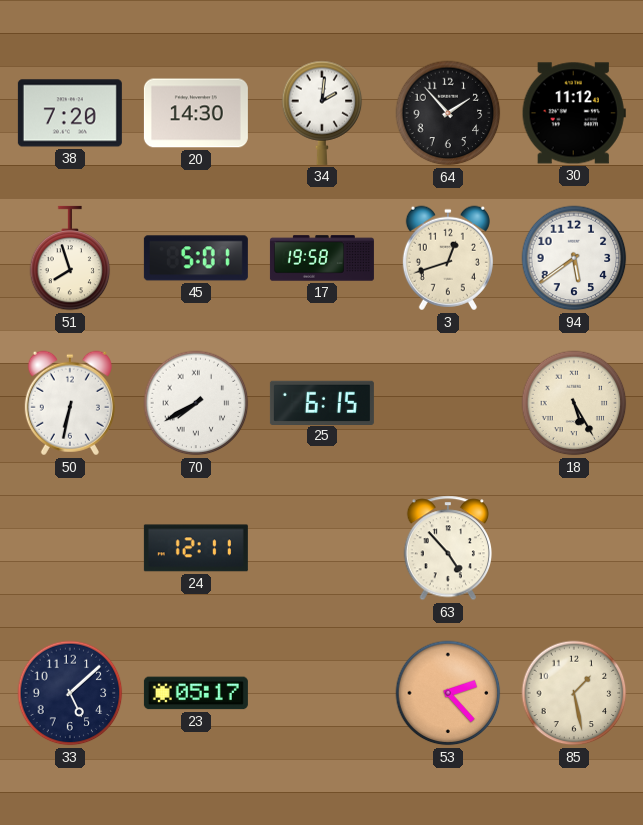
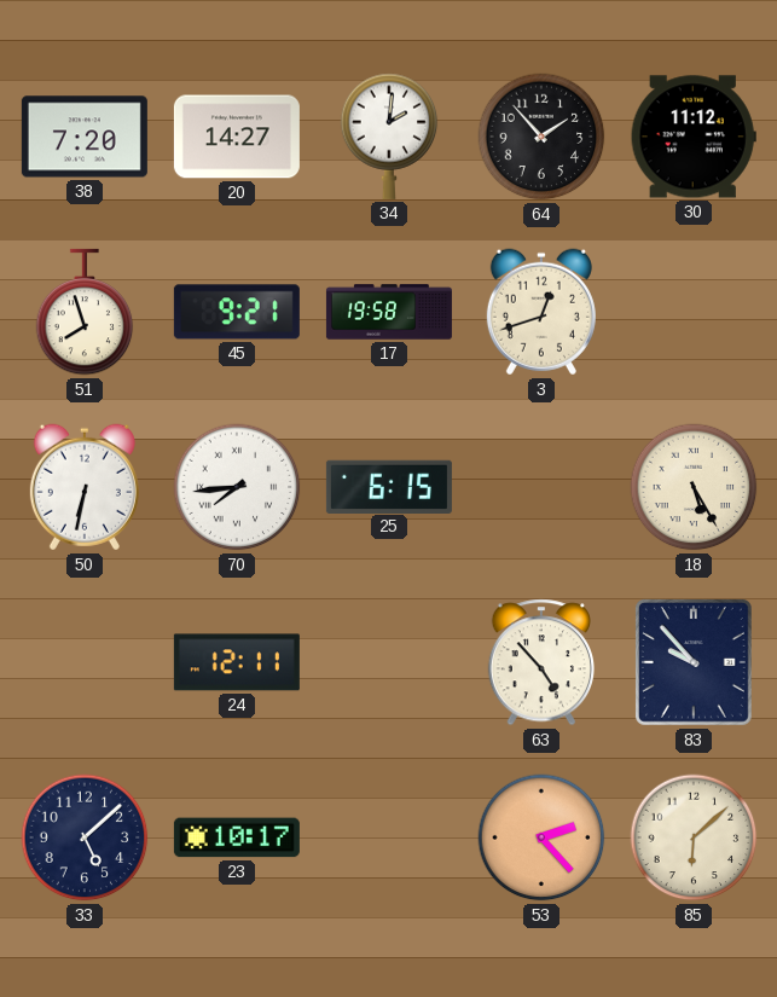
20: 14:30 -> 14:27
45: 5:01 -> 9:21
94: 5:39 -> none
70: 7:40 -> 7:44
83: none -> 9:53
23: 05:17 -> 10:17
85: 1:28 -> 6:08
